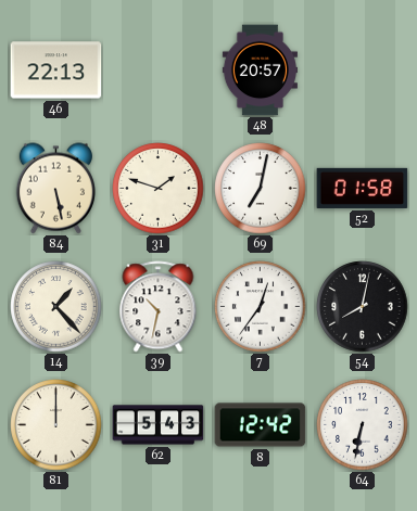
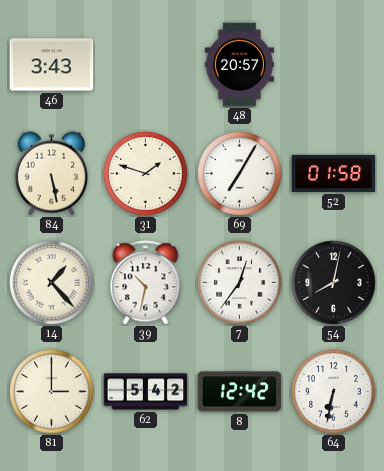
46: 22:13 -> 3:43
69: 7:02 -> 7:05
81: 12:00 -> 3:00
62: 5:43 -> 5:42
